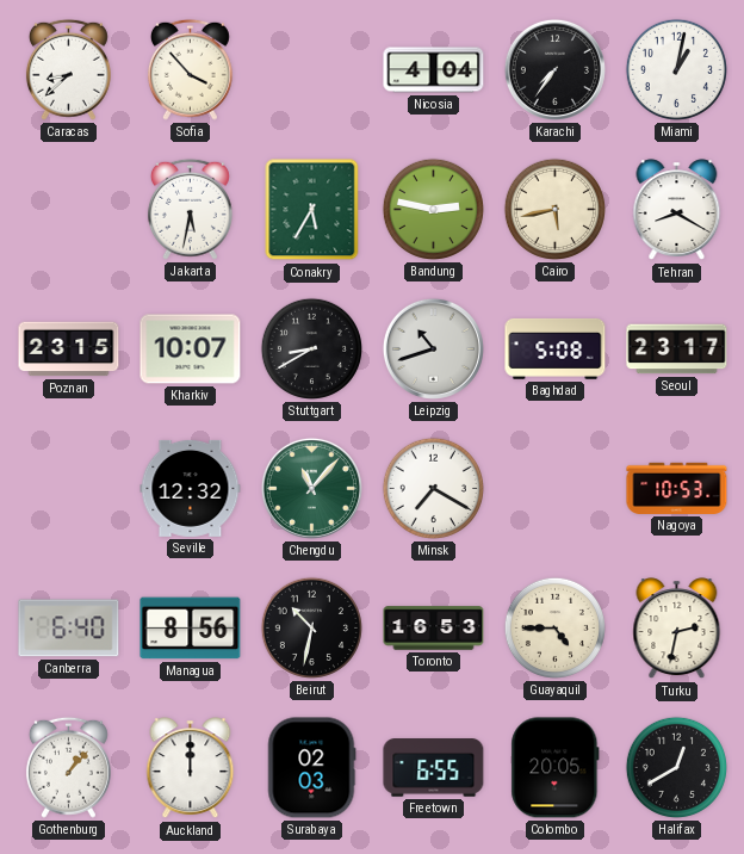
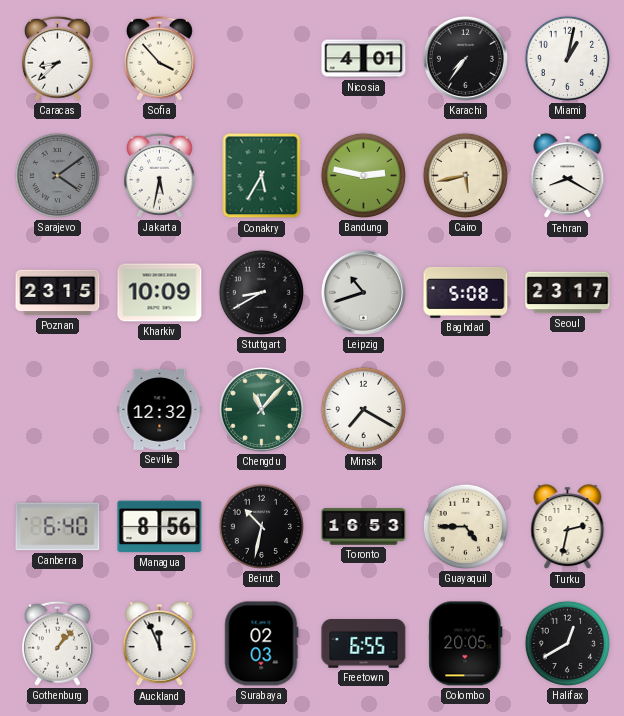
Nicosia: 4:04 -> 4:01
Sarajevo: none -> 4:09
Kharkiv: 10:07 -> 10:09
Nagoya: 10:53 -> none
Auckland: 12:00 -> 11:56
